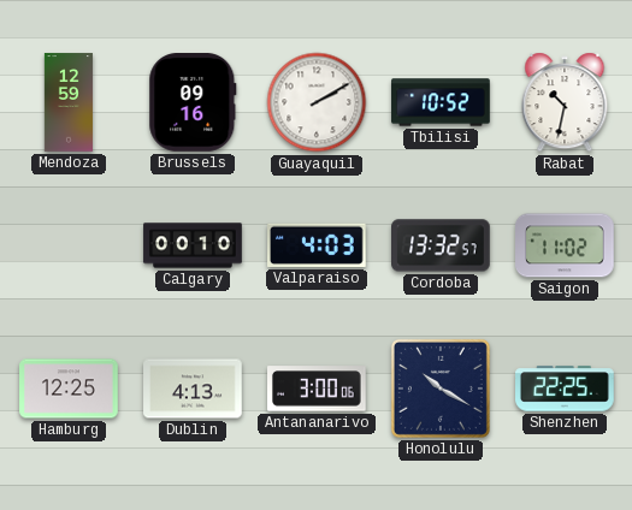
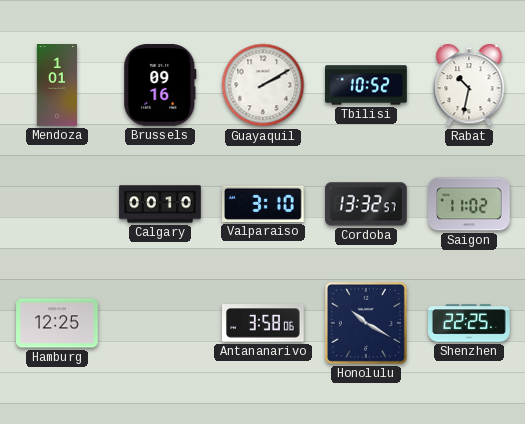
Mendoza: 12:59 -> 1:01
Valparaiso: 4:03 -> 3:10
Dublin: 4:13 -> none
Antananarivo: 3:00 -> 3:58
